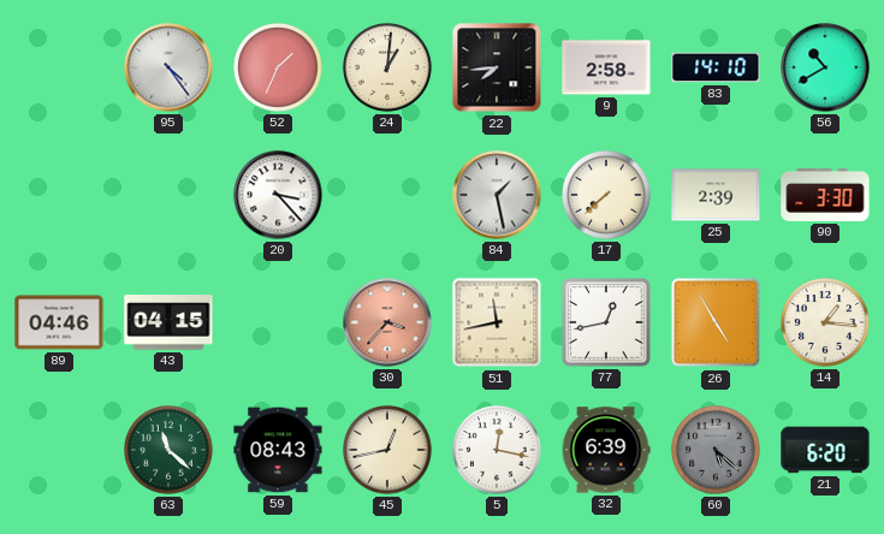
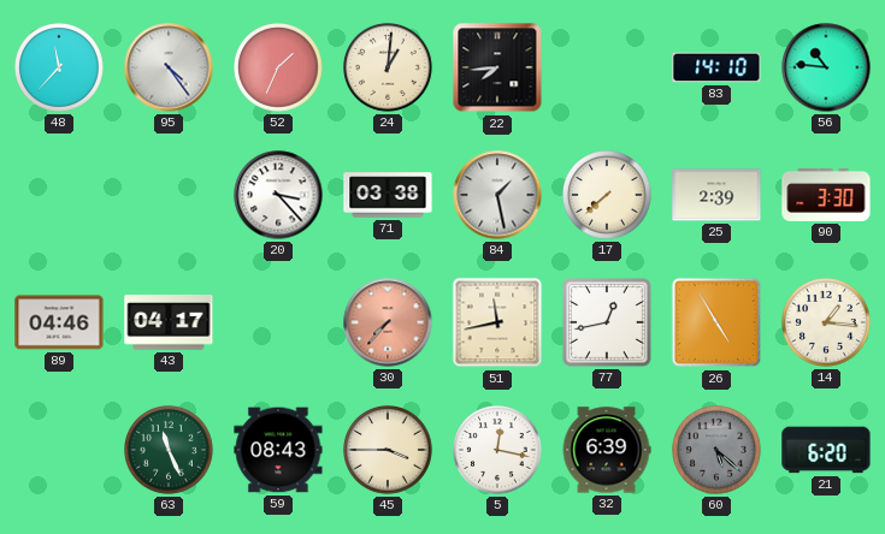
48: none -> 11:37
9: 2:58 -> none
56: 10:40 -> 10:46
71: none -> 03:38
43: 04:15 -> 04:17
30: 3:37 -> 7:37
63: 11:22 -> 11:26
45: 12:43 -> 3:45
